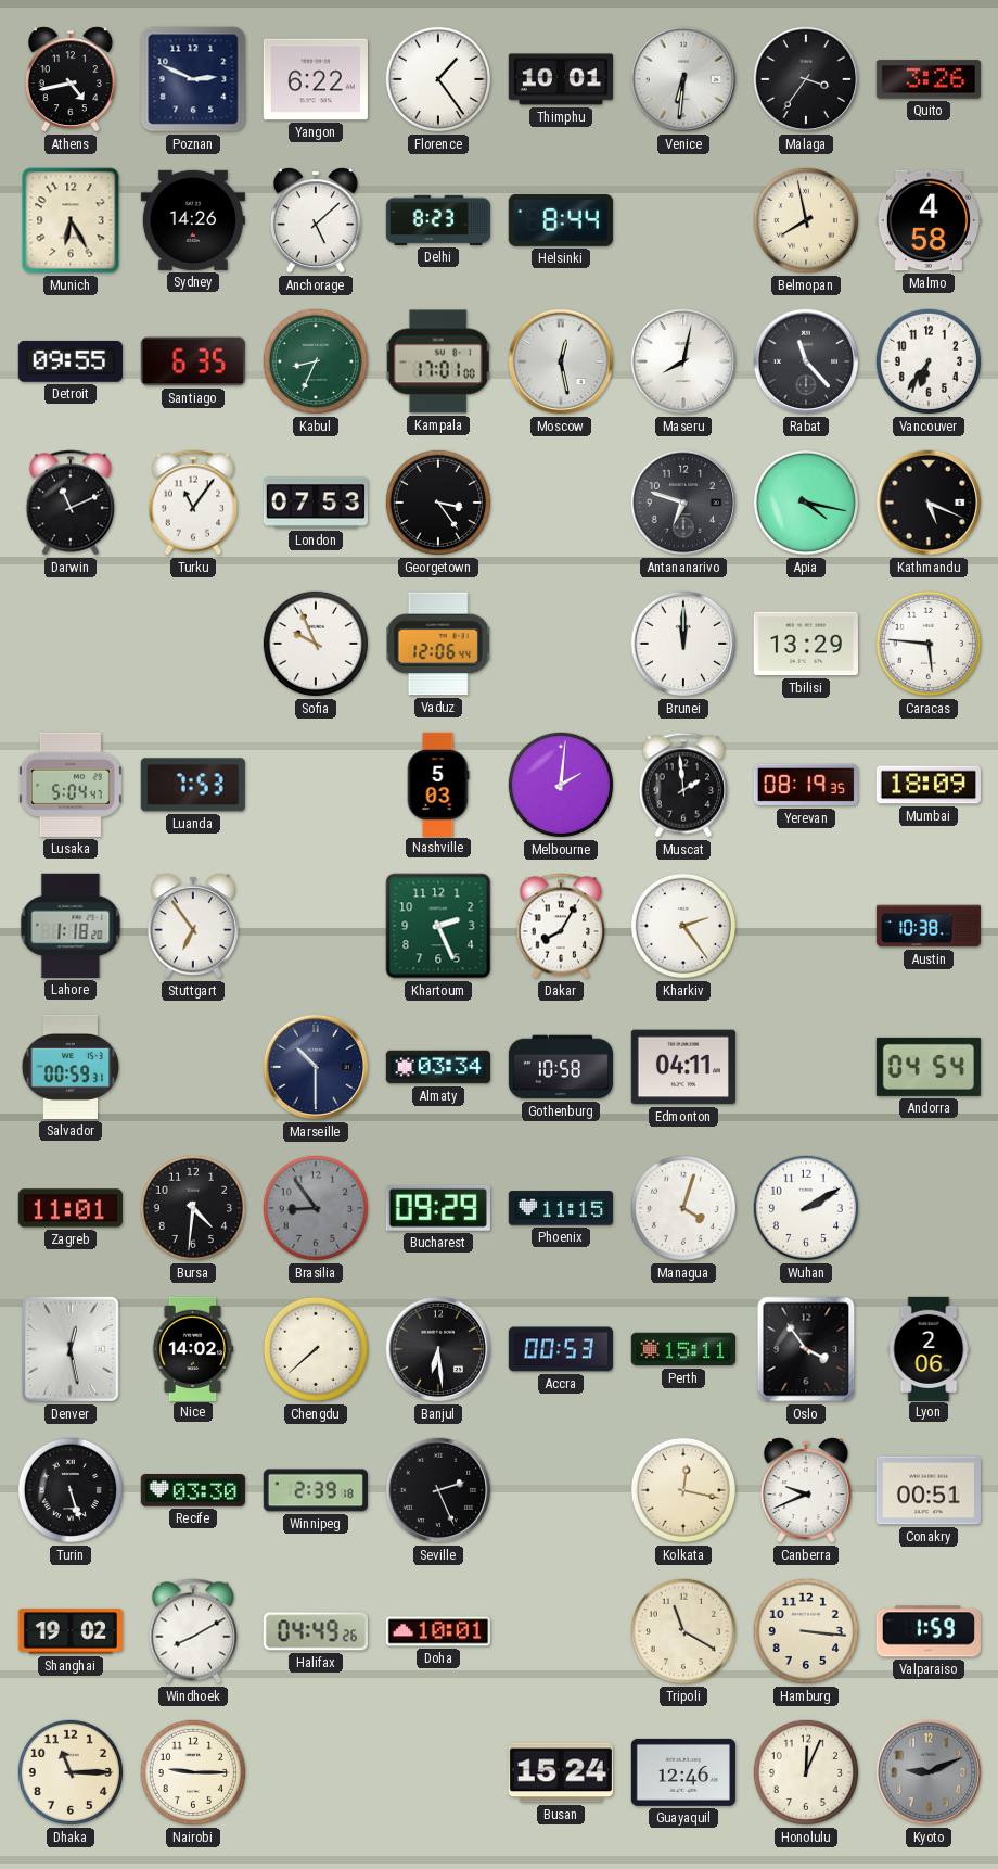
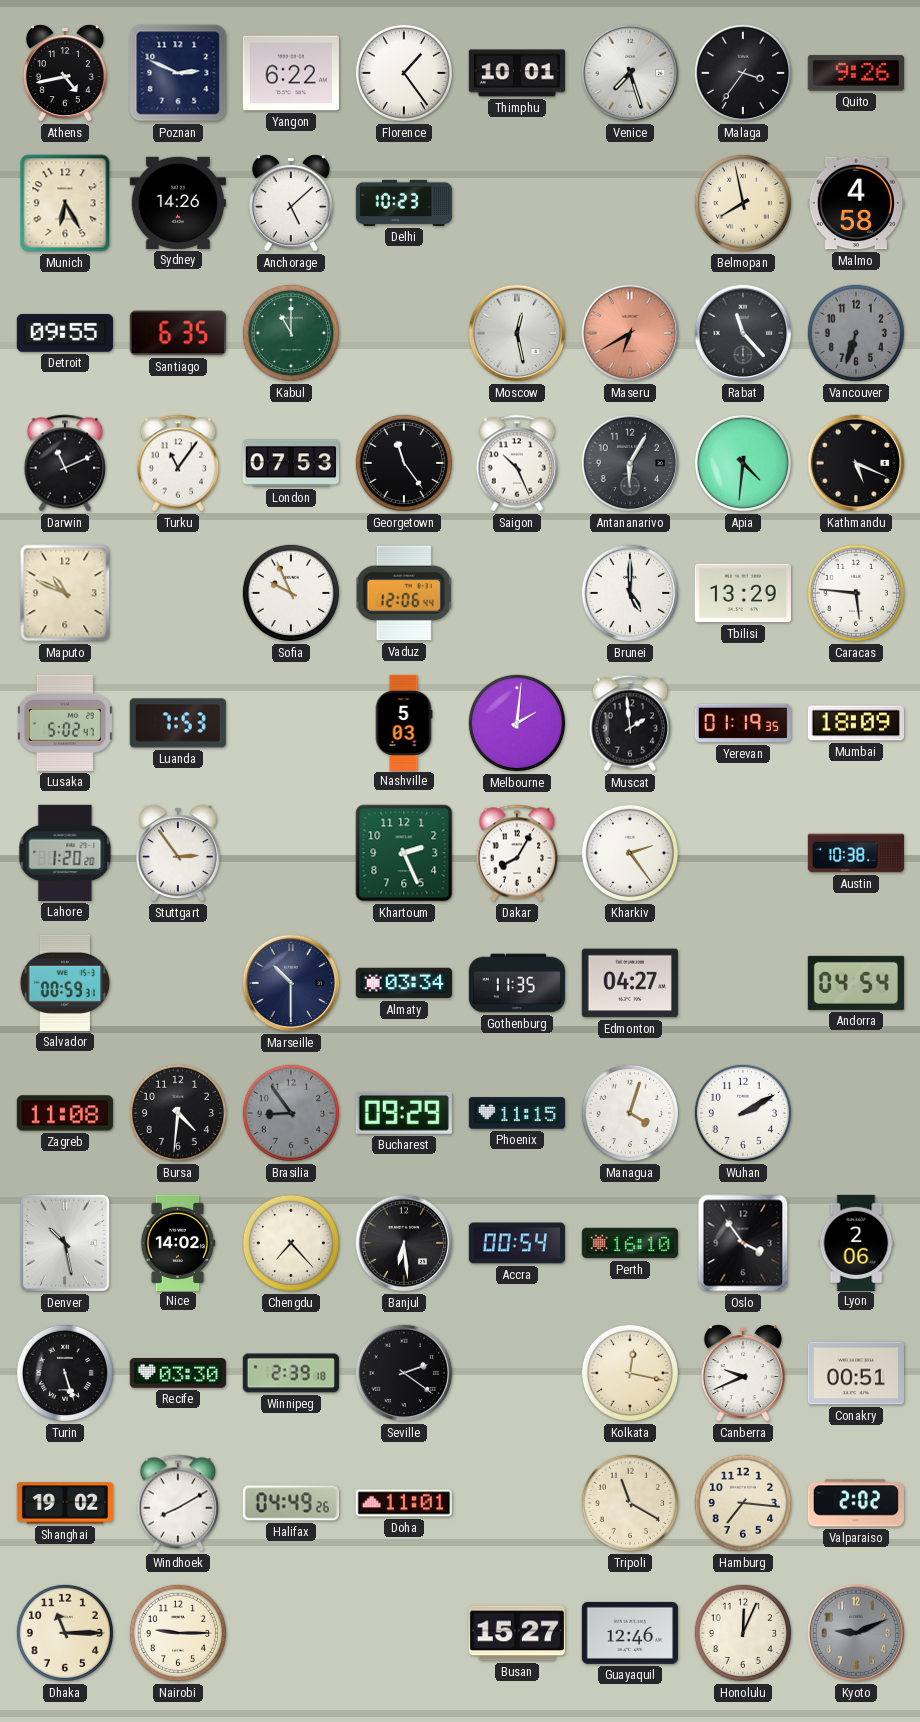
Venice: 6:31 -> 7:27
Quito: 3:26 -> 9:26
Delhi: 8:23 -> 10:23
Helsinki: 8:44 -> none
Kabul: 8:34 -> 11:00
Kampala: 17:01 -> none
Maseru: 8:02 -> 6:40
Maseru dial: white -> salmon
Vancouver: 6:36 -> 6:33
Vancouver dial: white -> grey
Georgetown: 3:24 -> 11:24
Saigon: none -> 10:26
Antananarivo: 6:48 -> 6:05
Apia: 4:17 -> 4:31
Maputo: none -> 10:49
Brunei: 12:00 -> 5:00
Lusaka: 5:04 -> 5:02
Yerevan: 08:19 -> 01:19
Lahore: 1:18 -> 1:20
Stuttgart: 6:54 -> 2:54
Gothenburg: 10:58 -> 11:35
Edmonton: 04:11 -> 04:27
Zagreb: 11:01 -> 11:08
Denver: 12:28 -> 10:28
Chengdu: 7:38 -> 7:23
Accra: 00:53 -> 00:54
Perth: 15:11 -> 16:10
Seville: 2:26 -> 2:21
Doha: 10:01 -> 11:01
Hamburg: 3:16 -> 7:16
Valparaiso: 1:59 -> 2:02
Busan: 15:24 -> 15:27
